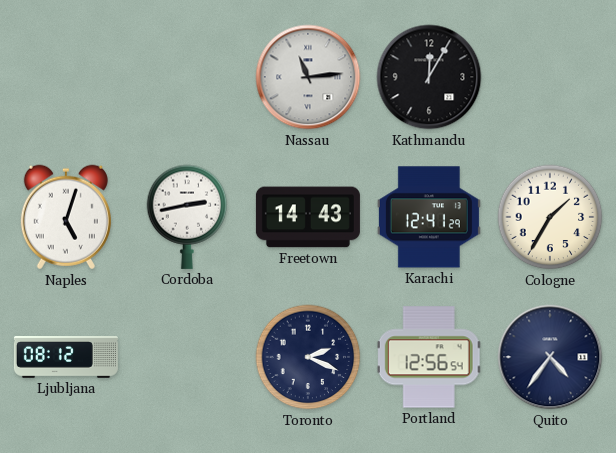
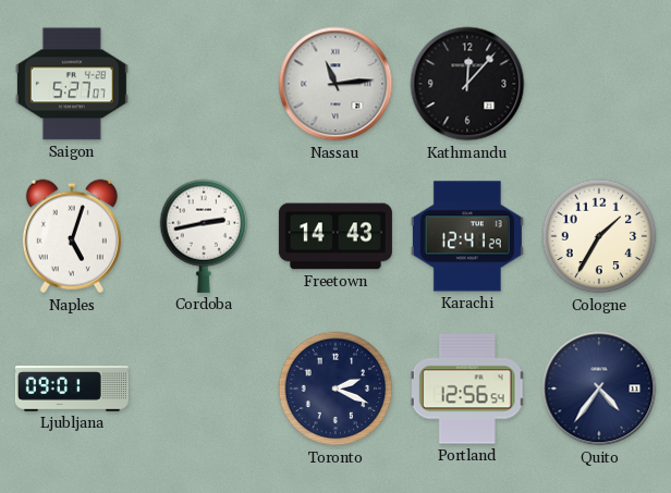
Saigon: none -> 5:27
Kathmandu: 12:05 -> 12:07
Ljubljana: 08:12 -> 09:01
